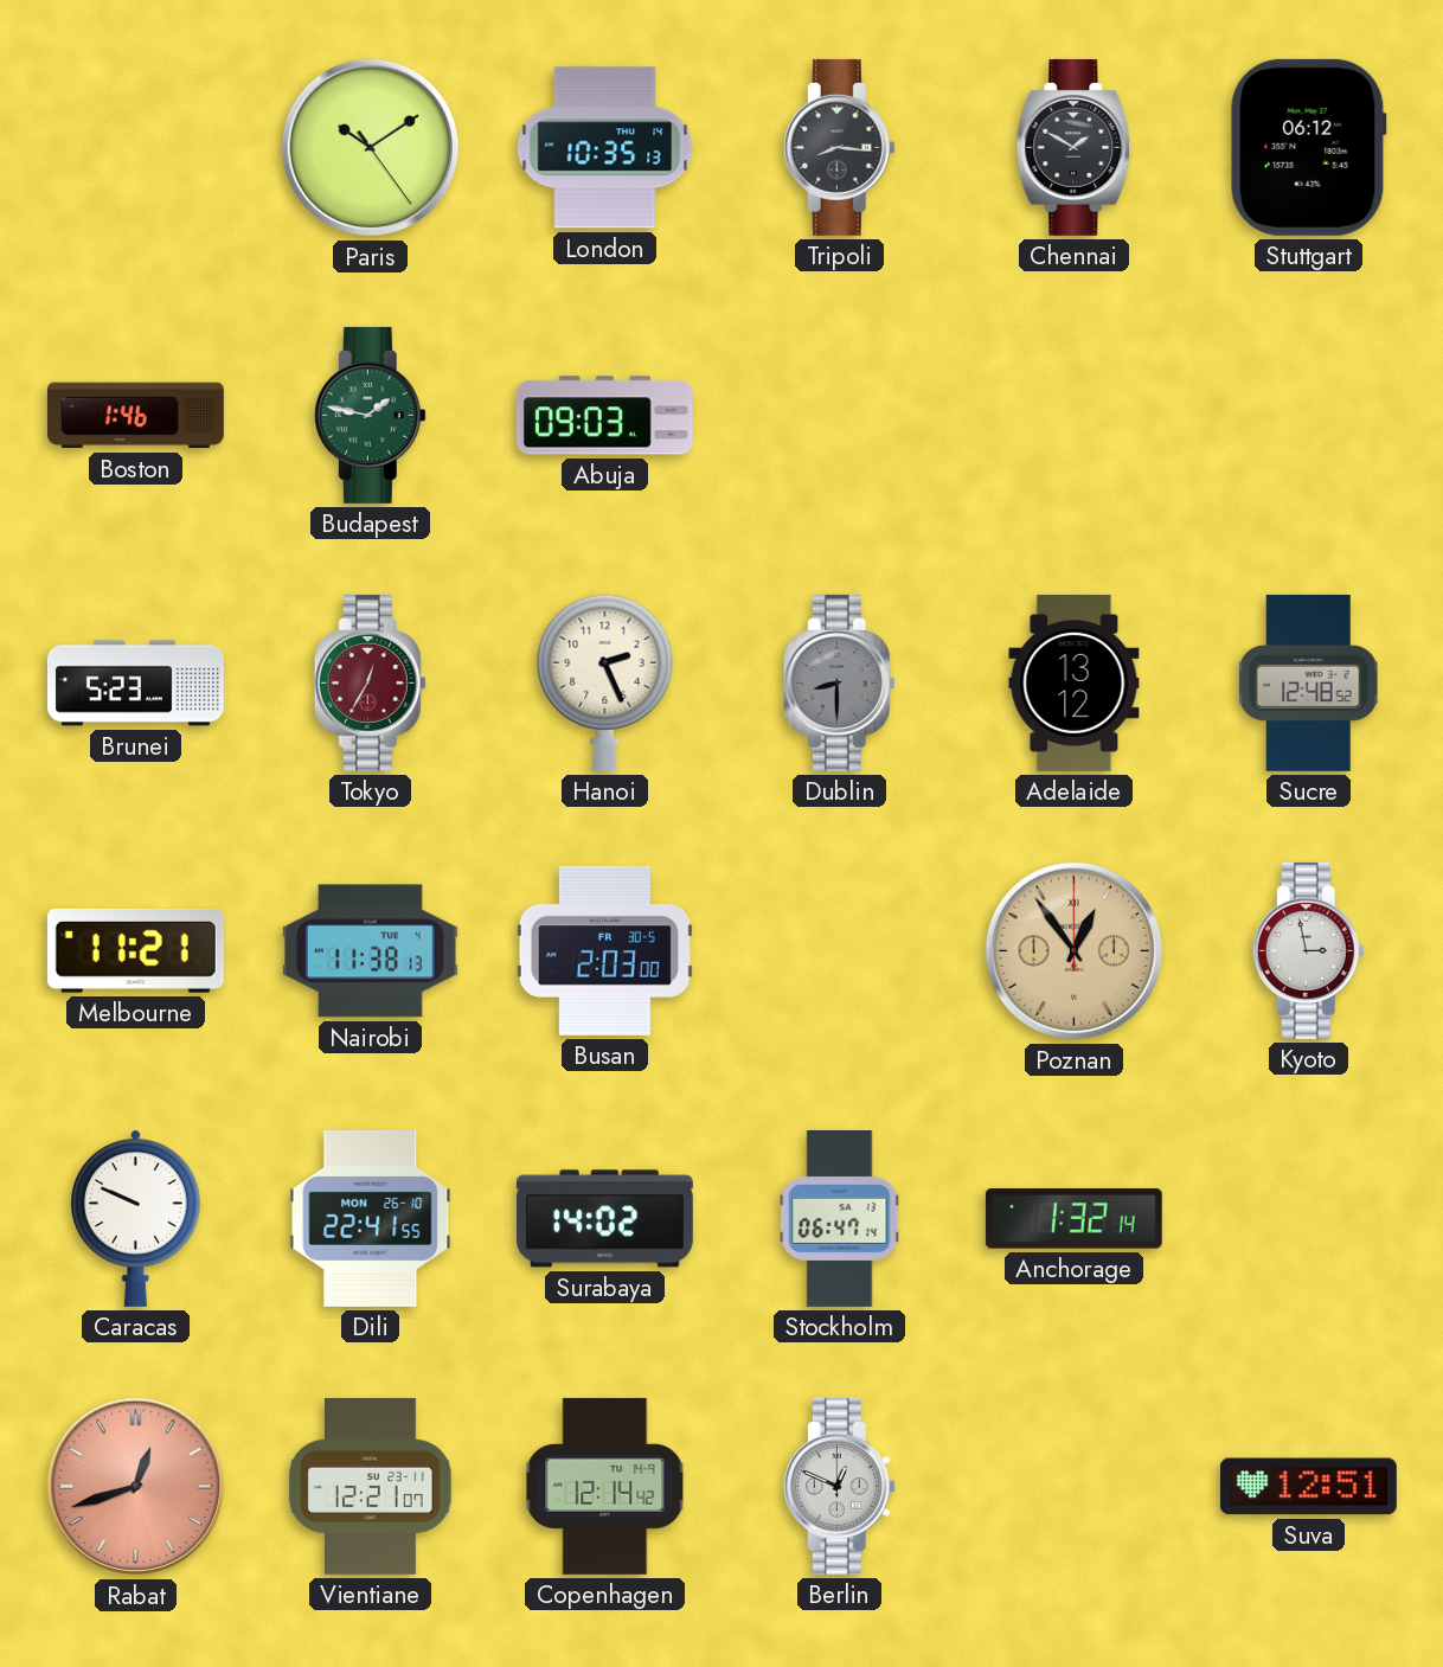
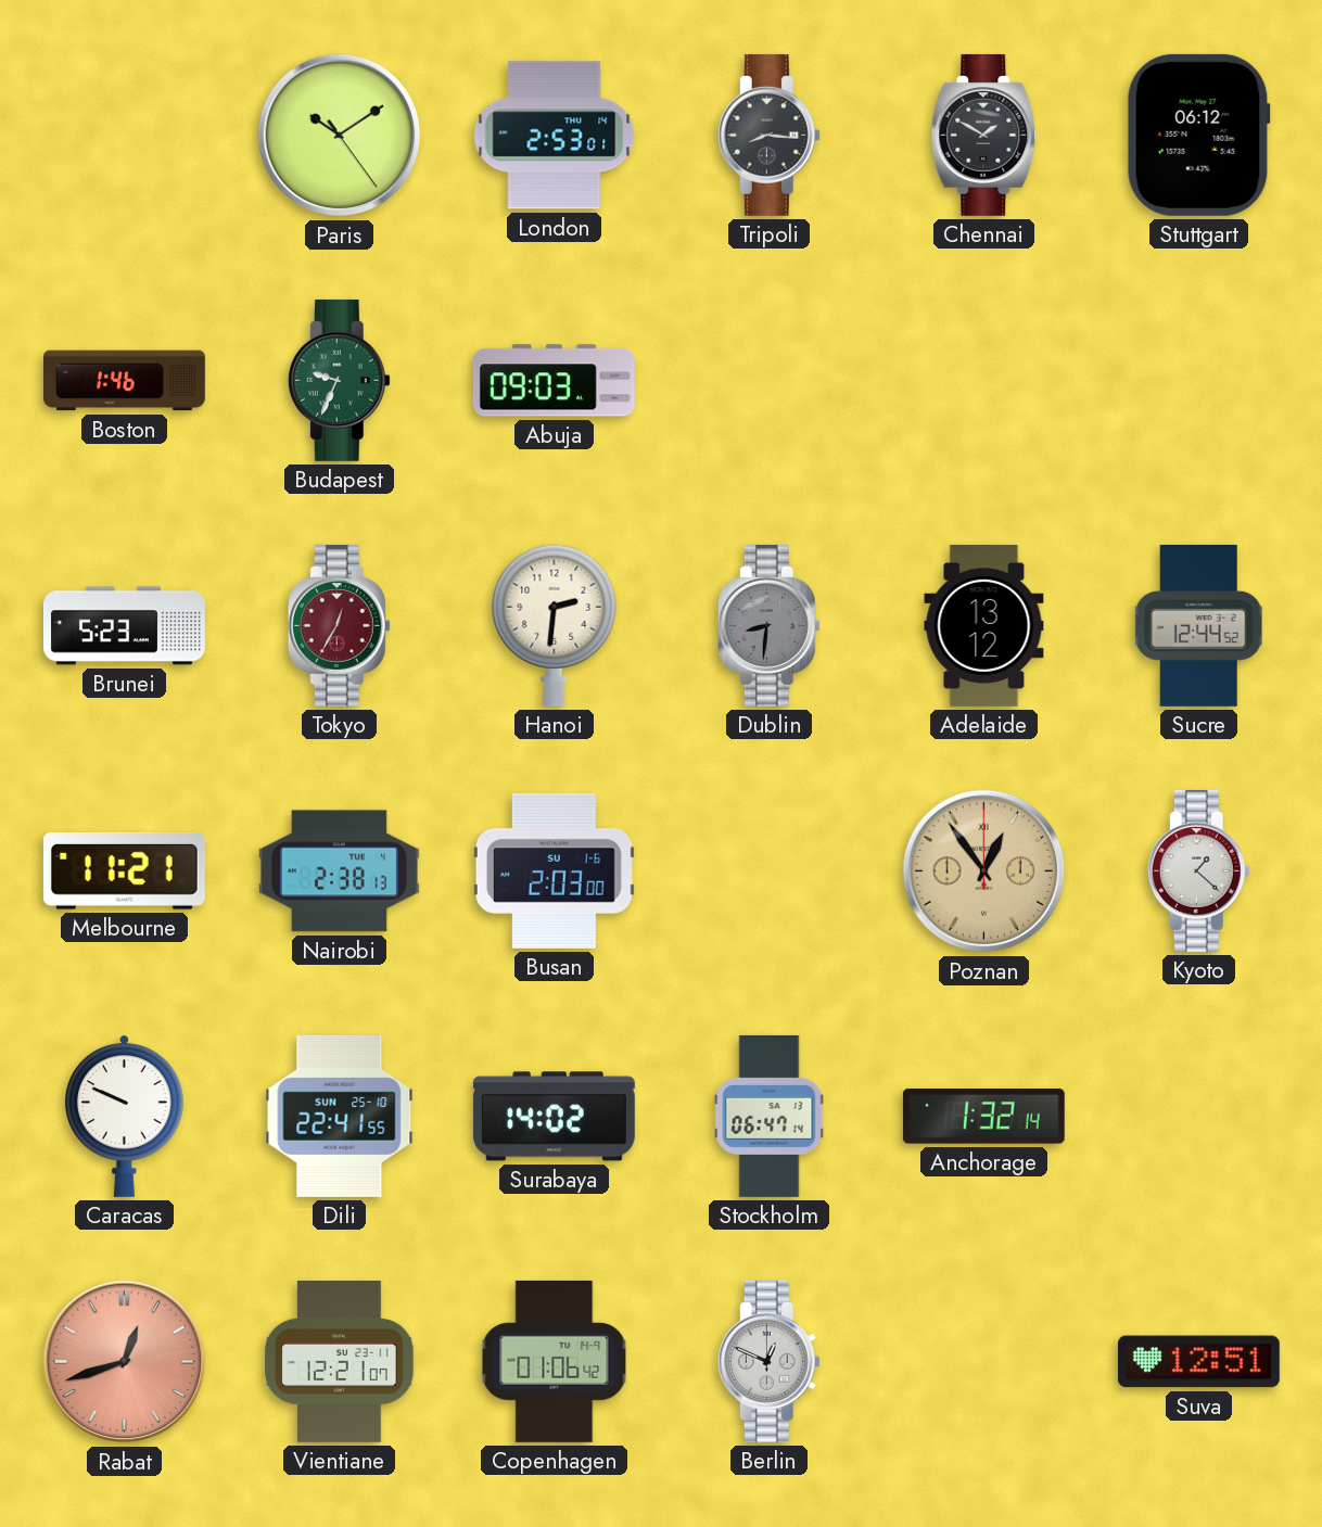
London: 10:35 -> 2:53
Budapest: 1:47 -> 9:34
Hanoi: 2:26 -> 2:31
Dublin: 8:30 -> 8:31
Sucre: 12:48 -> 12:44
Nairobi: 11:38 -> 2:38
Busan date: FR 30-5 -> SU 1-6
Kyoto: 2:58 -> 1:22
Dili date: MON 26-10 -> SUN 25-10
Copenhagen: 12:14 -> 01:06
